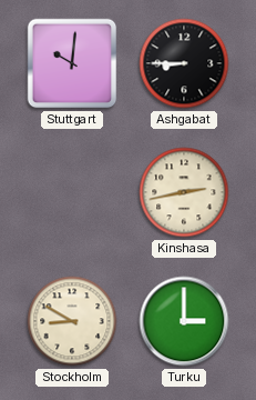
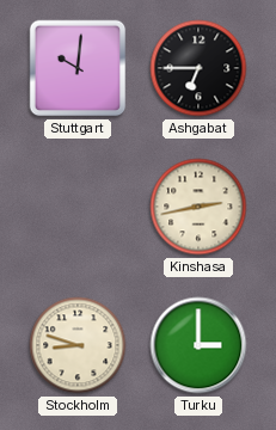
Ashgabat: 8:45 -> 6:45
Stockholm: 8:50 -> 8:48
